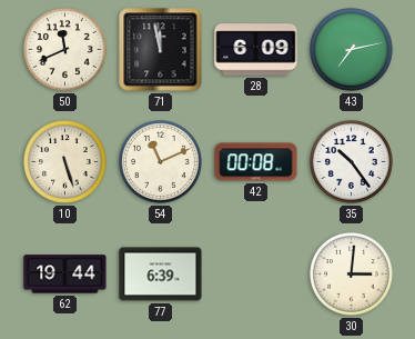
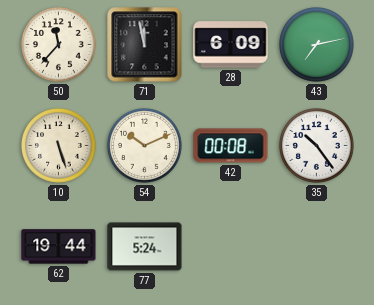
50: 11:41 -> 11:37
54: 11:11 -> 10:11
77: 6:39 -> 5:24
30: 3:01 -> none
